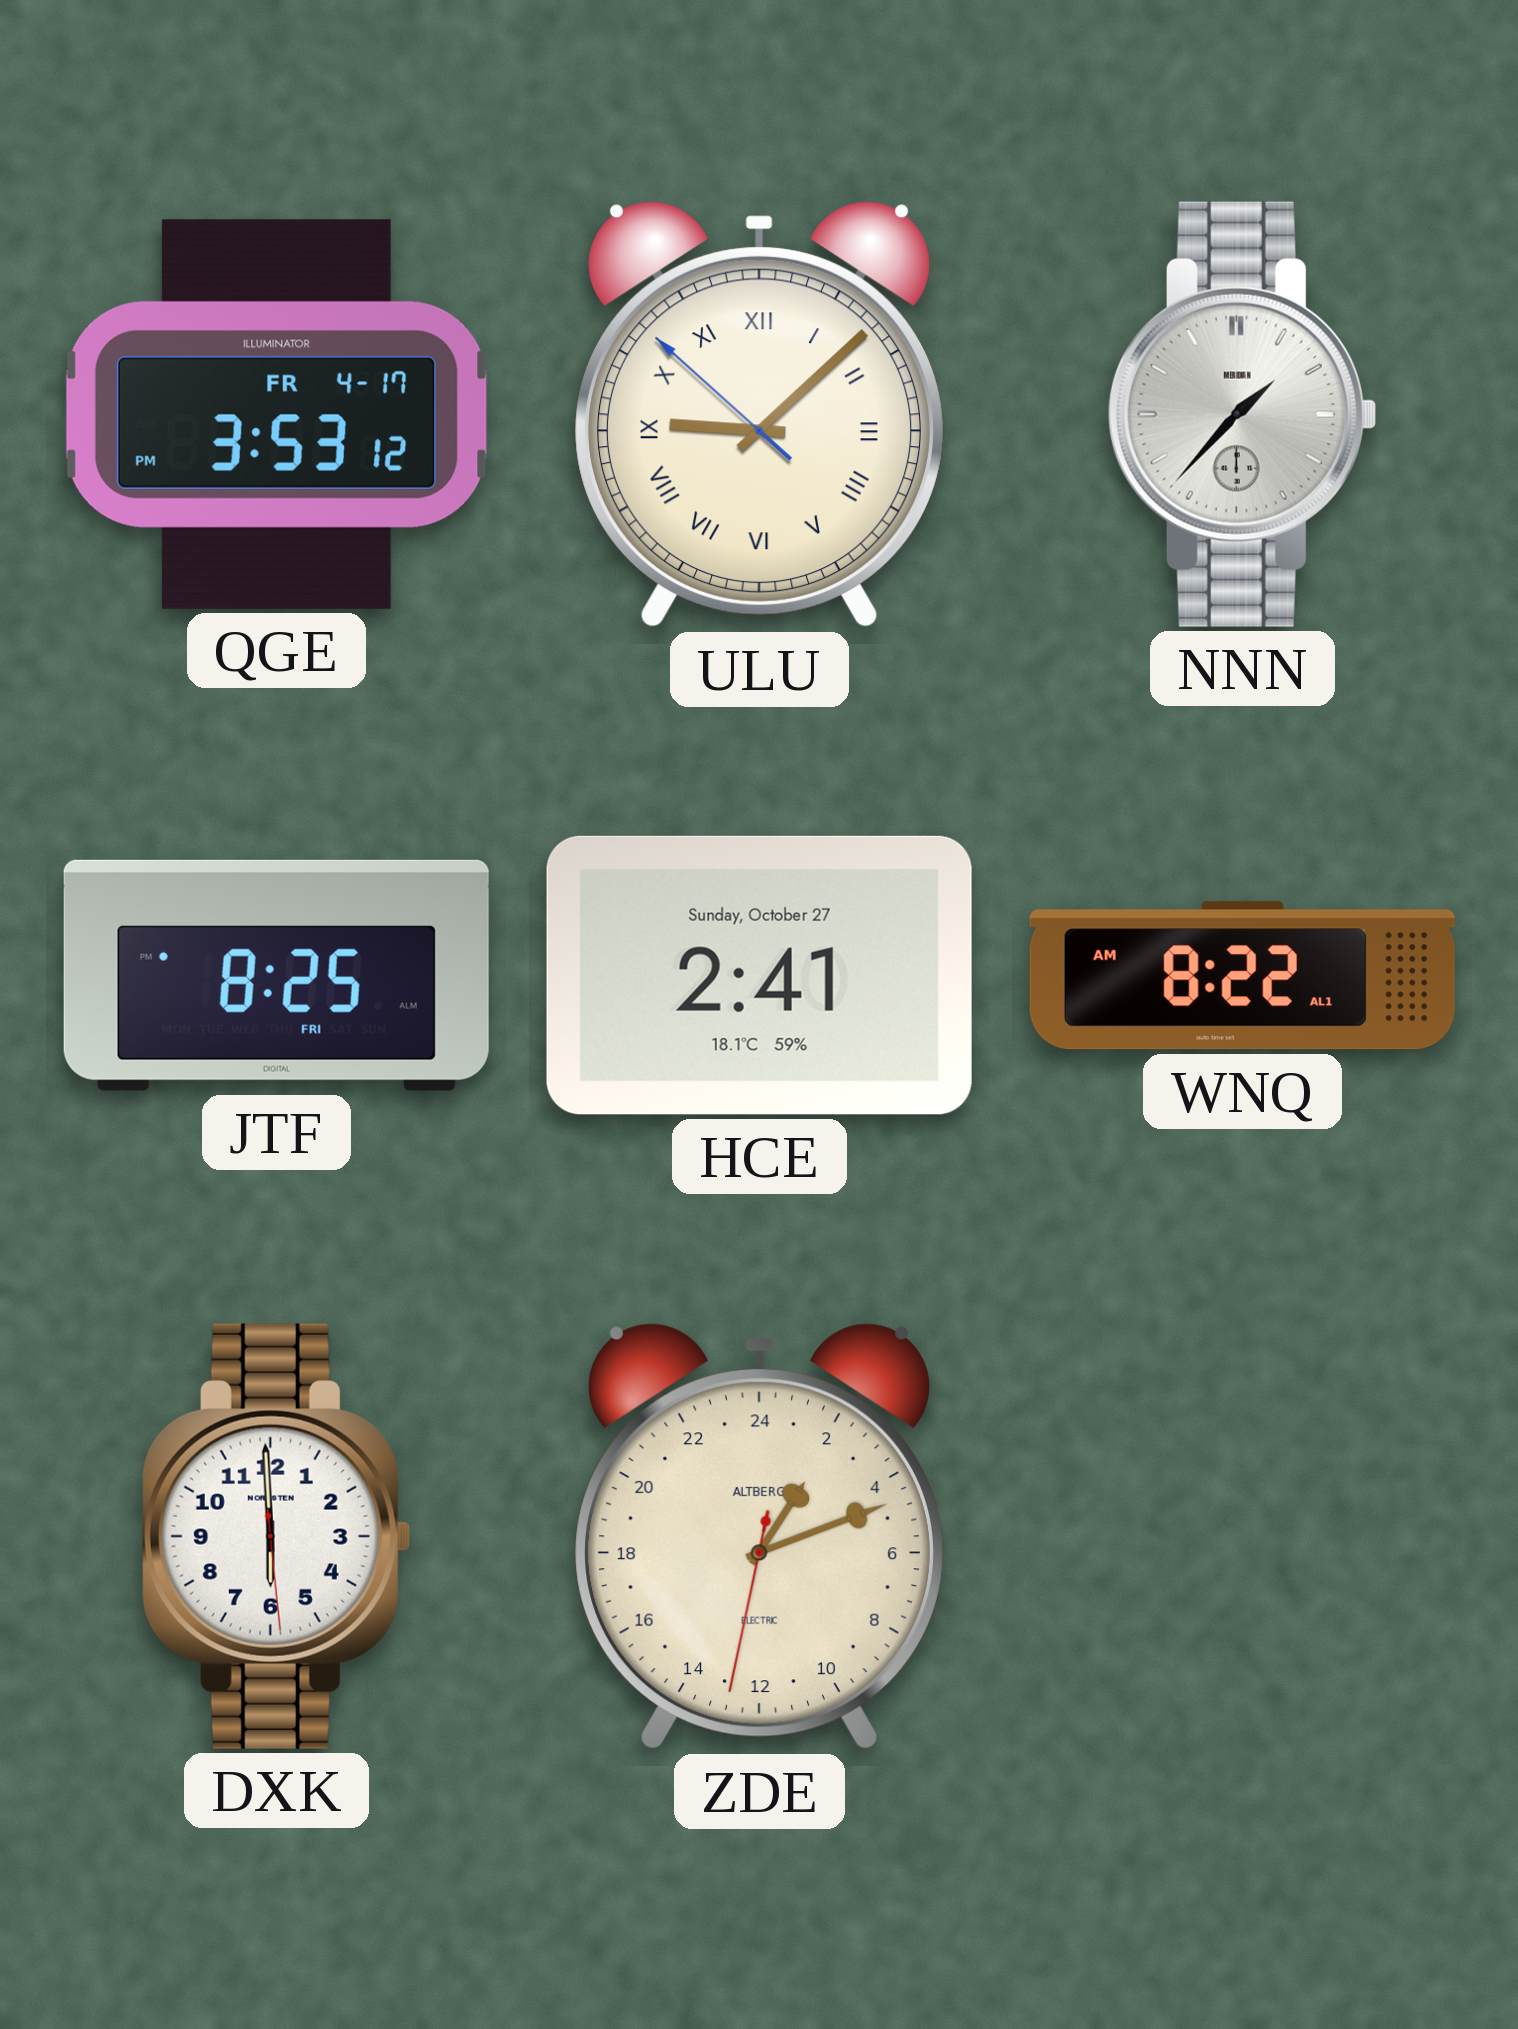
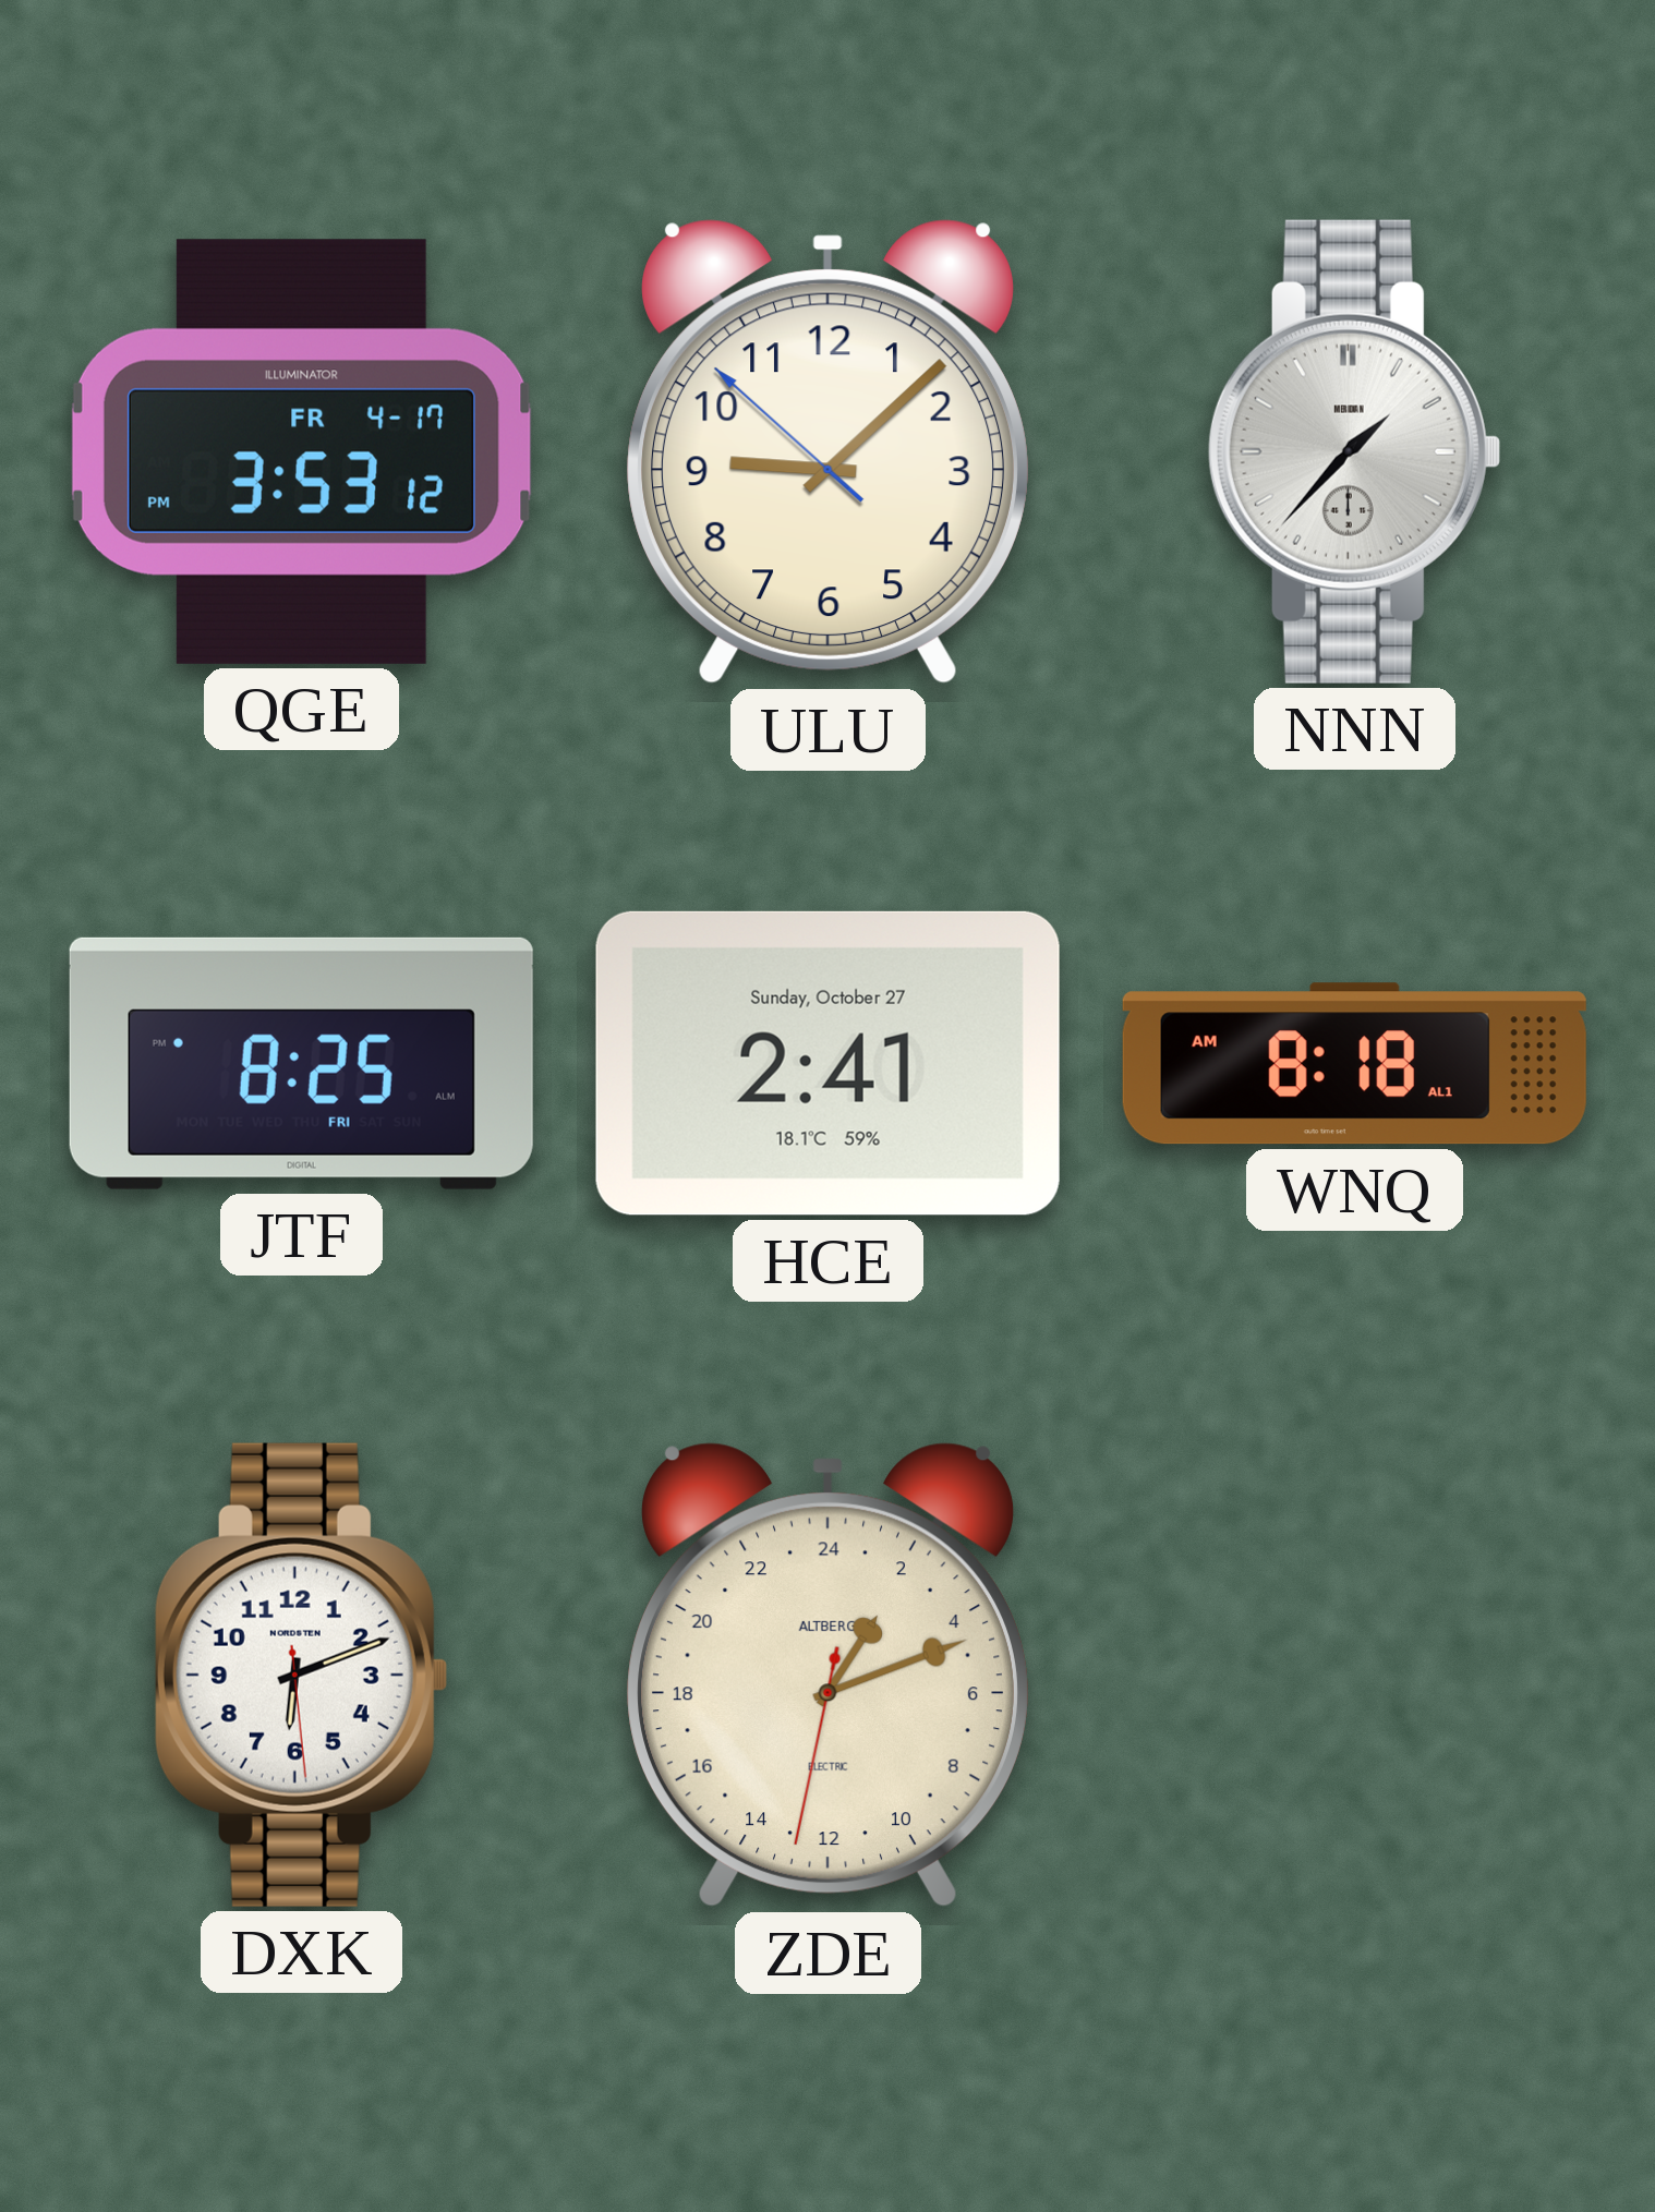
ULU numerals: Roman -> Arabic
WNQ: 8:22 -> 8:18
DXK: 5:59 -> 6:11
